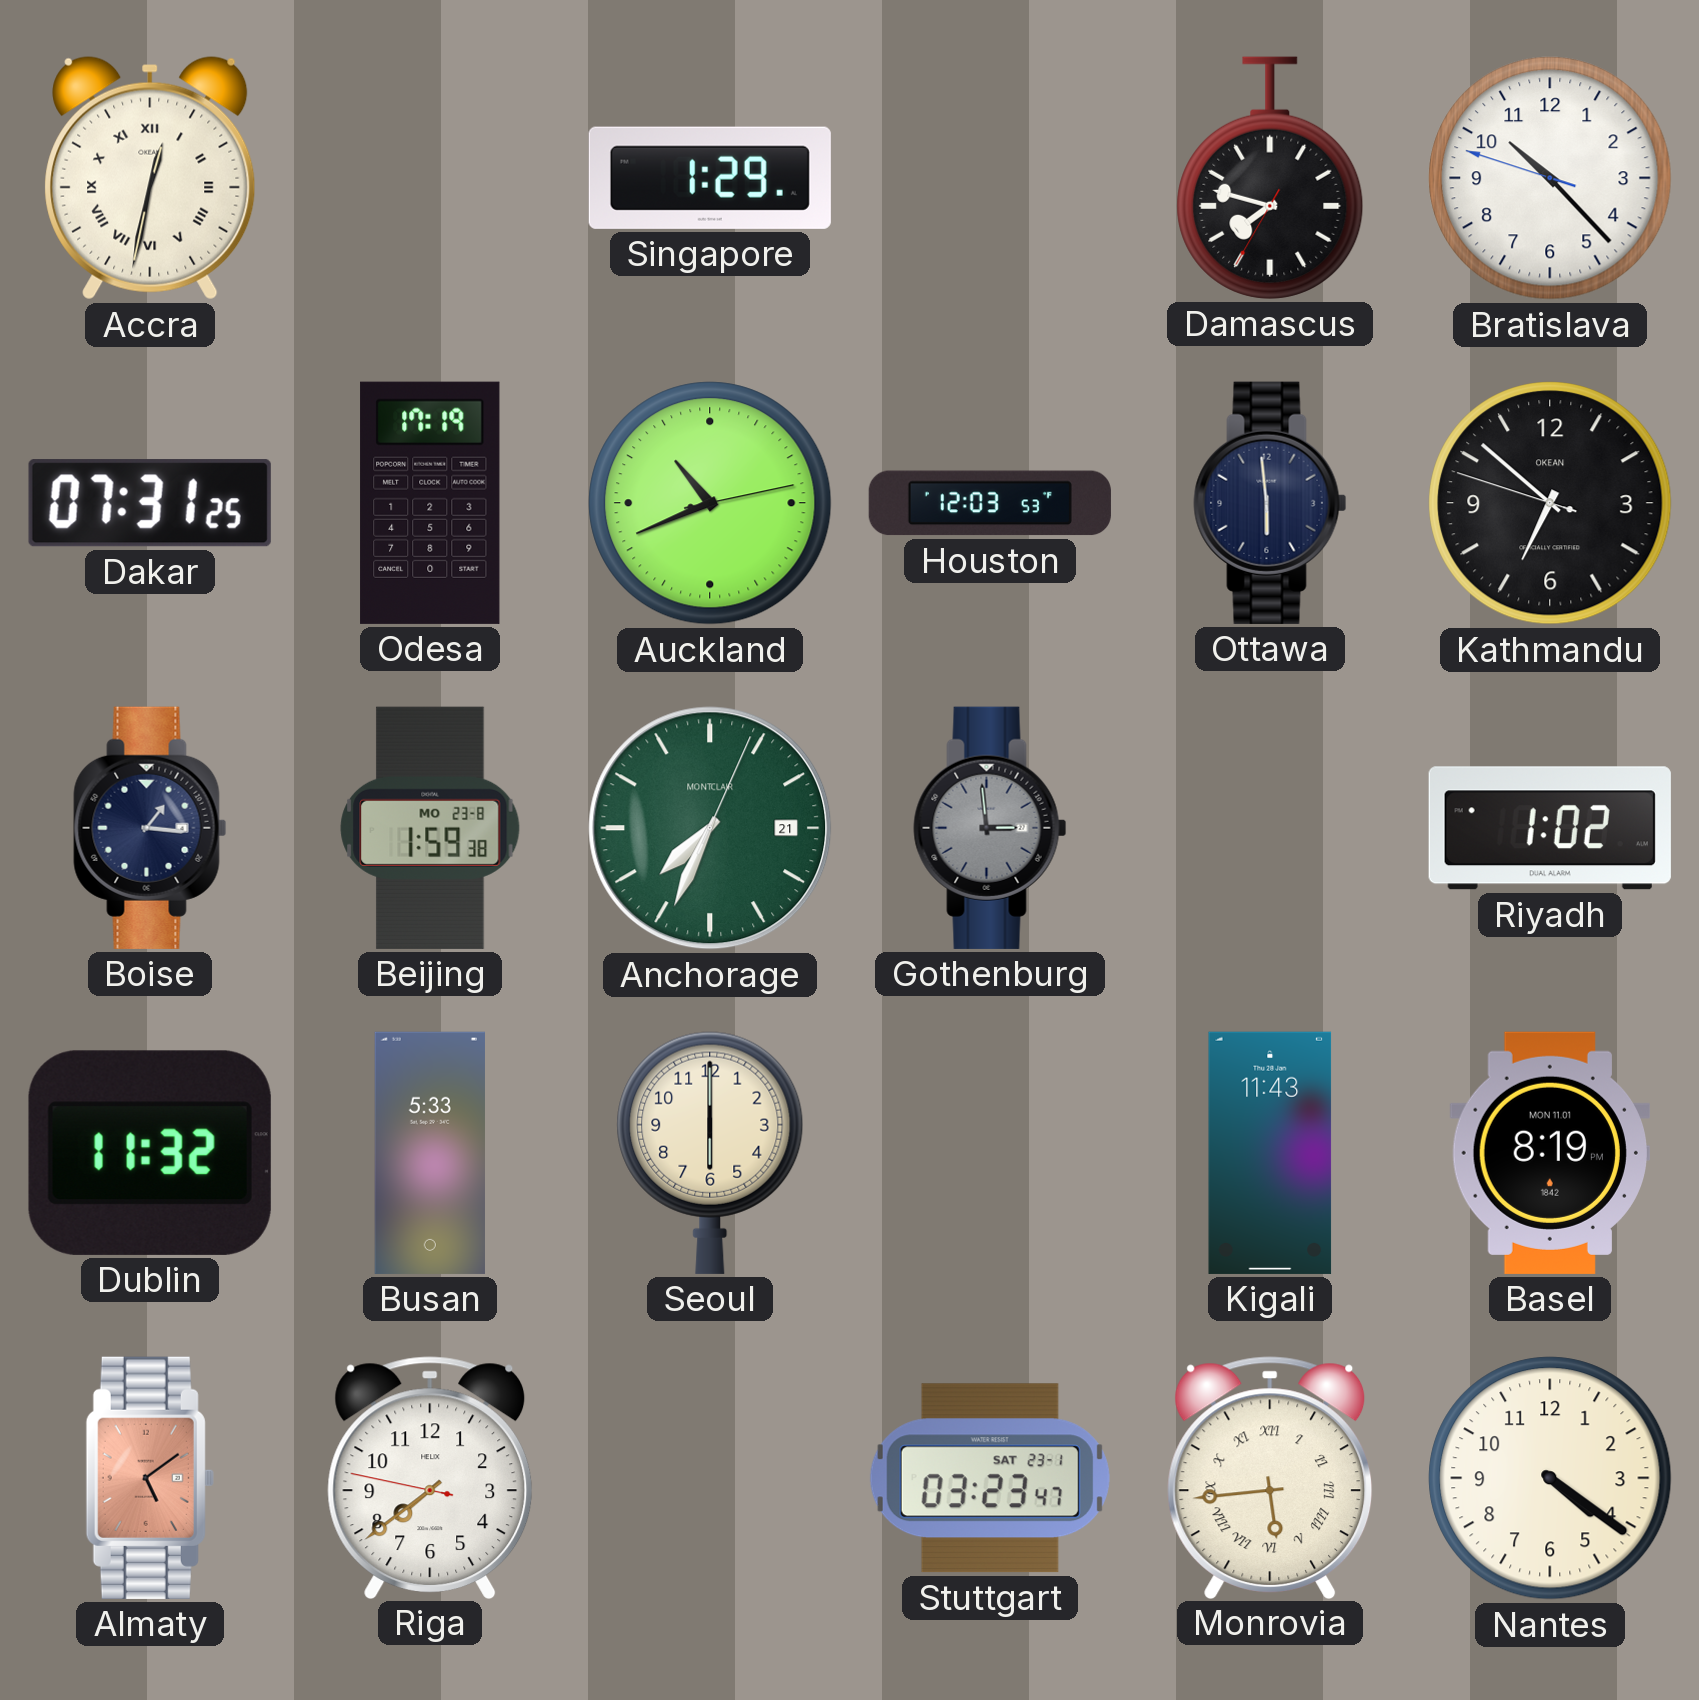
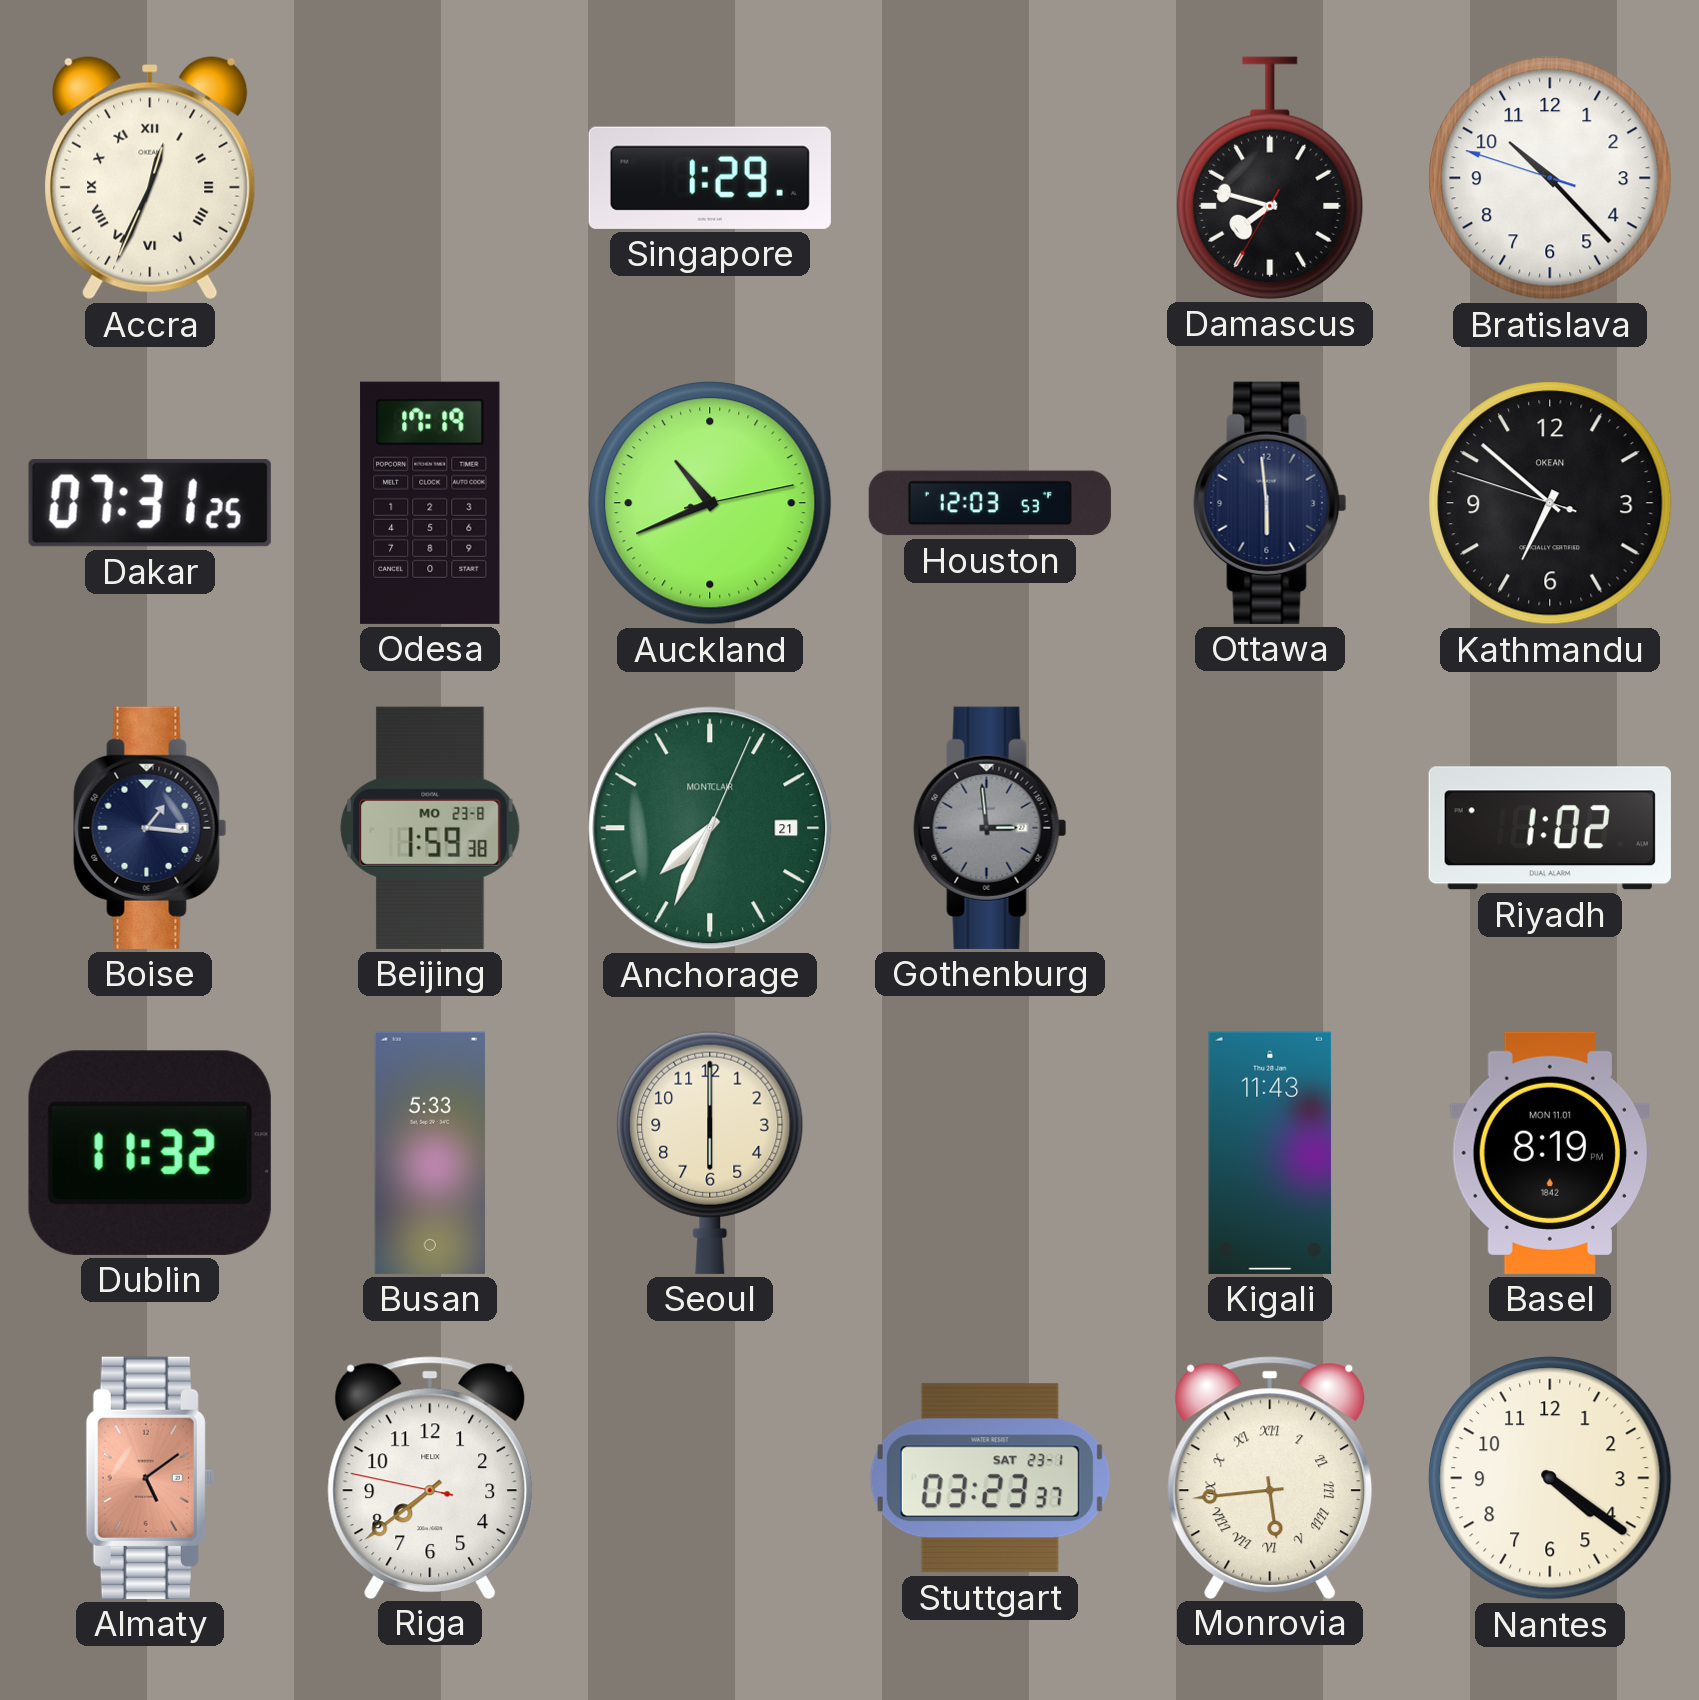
Accra: 12:32 -> 12:34
Stuttgart: 03:23:47 -> 03:23:37
